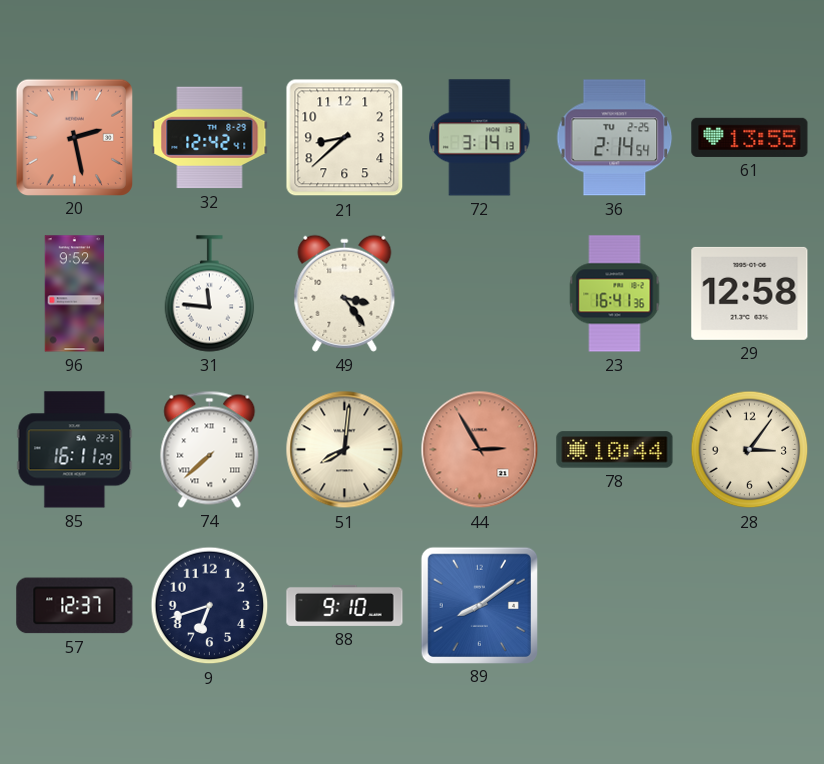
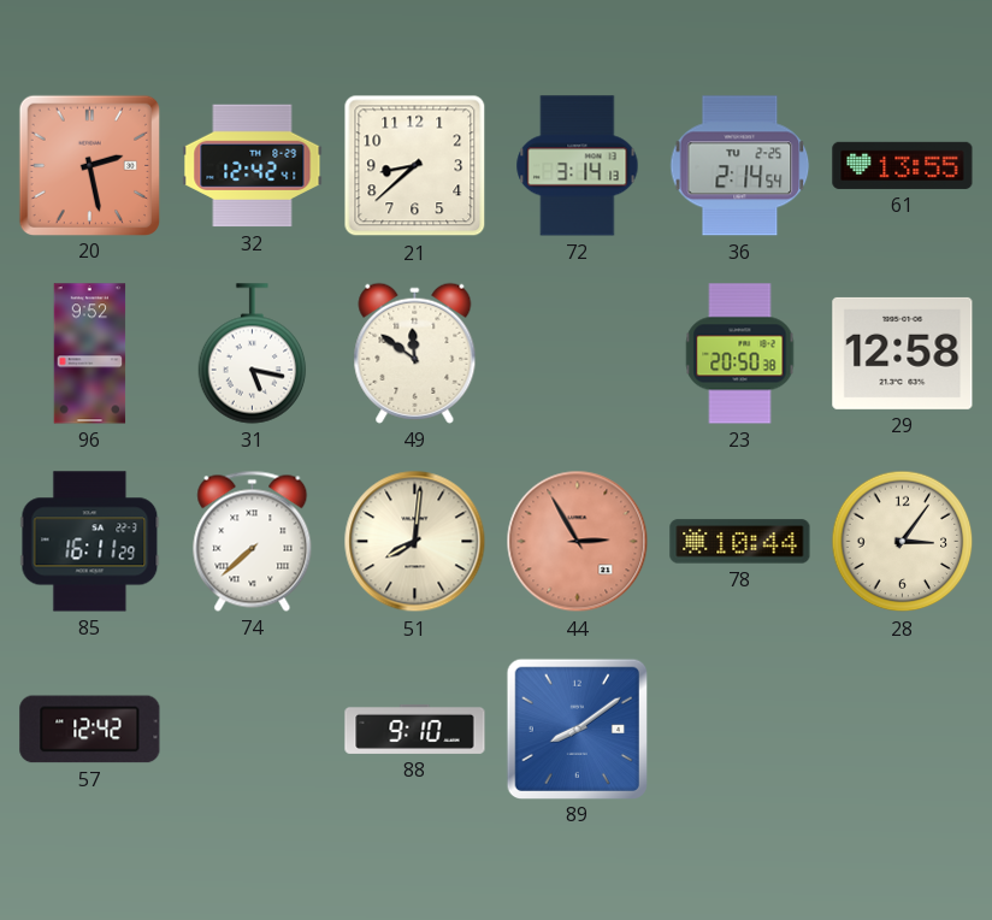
31: 11:46 -> 5:17
49: 3:24 -> 11:51
23: 16:41 -> 20:50
57: 12:37 -> 12:42
9: 6:42 -> none
